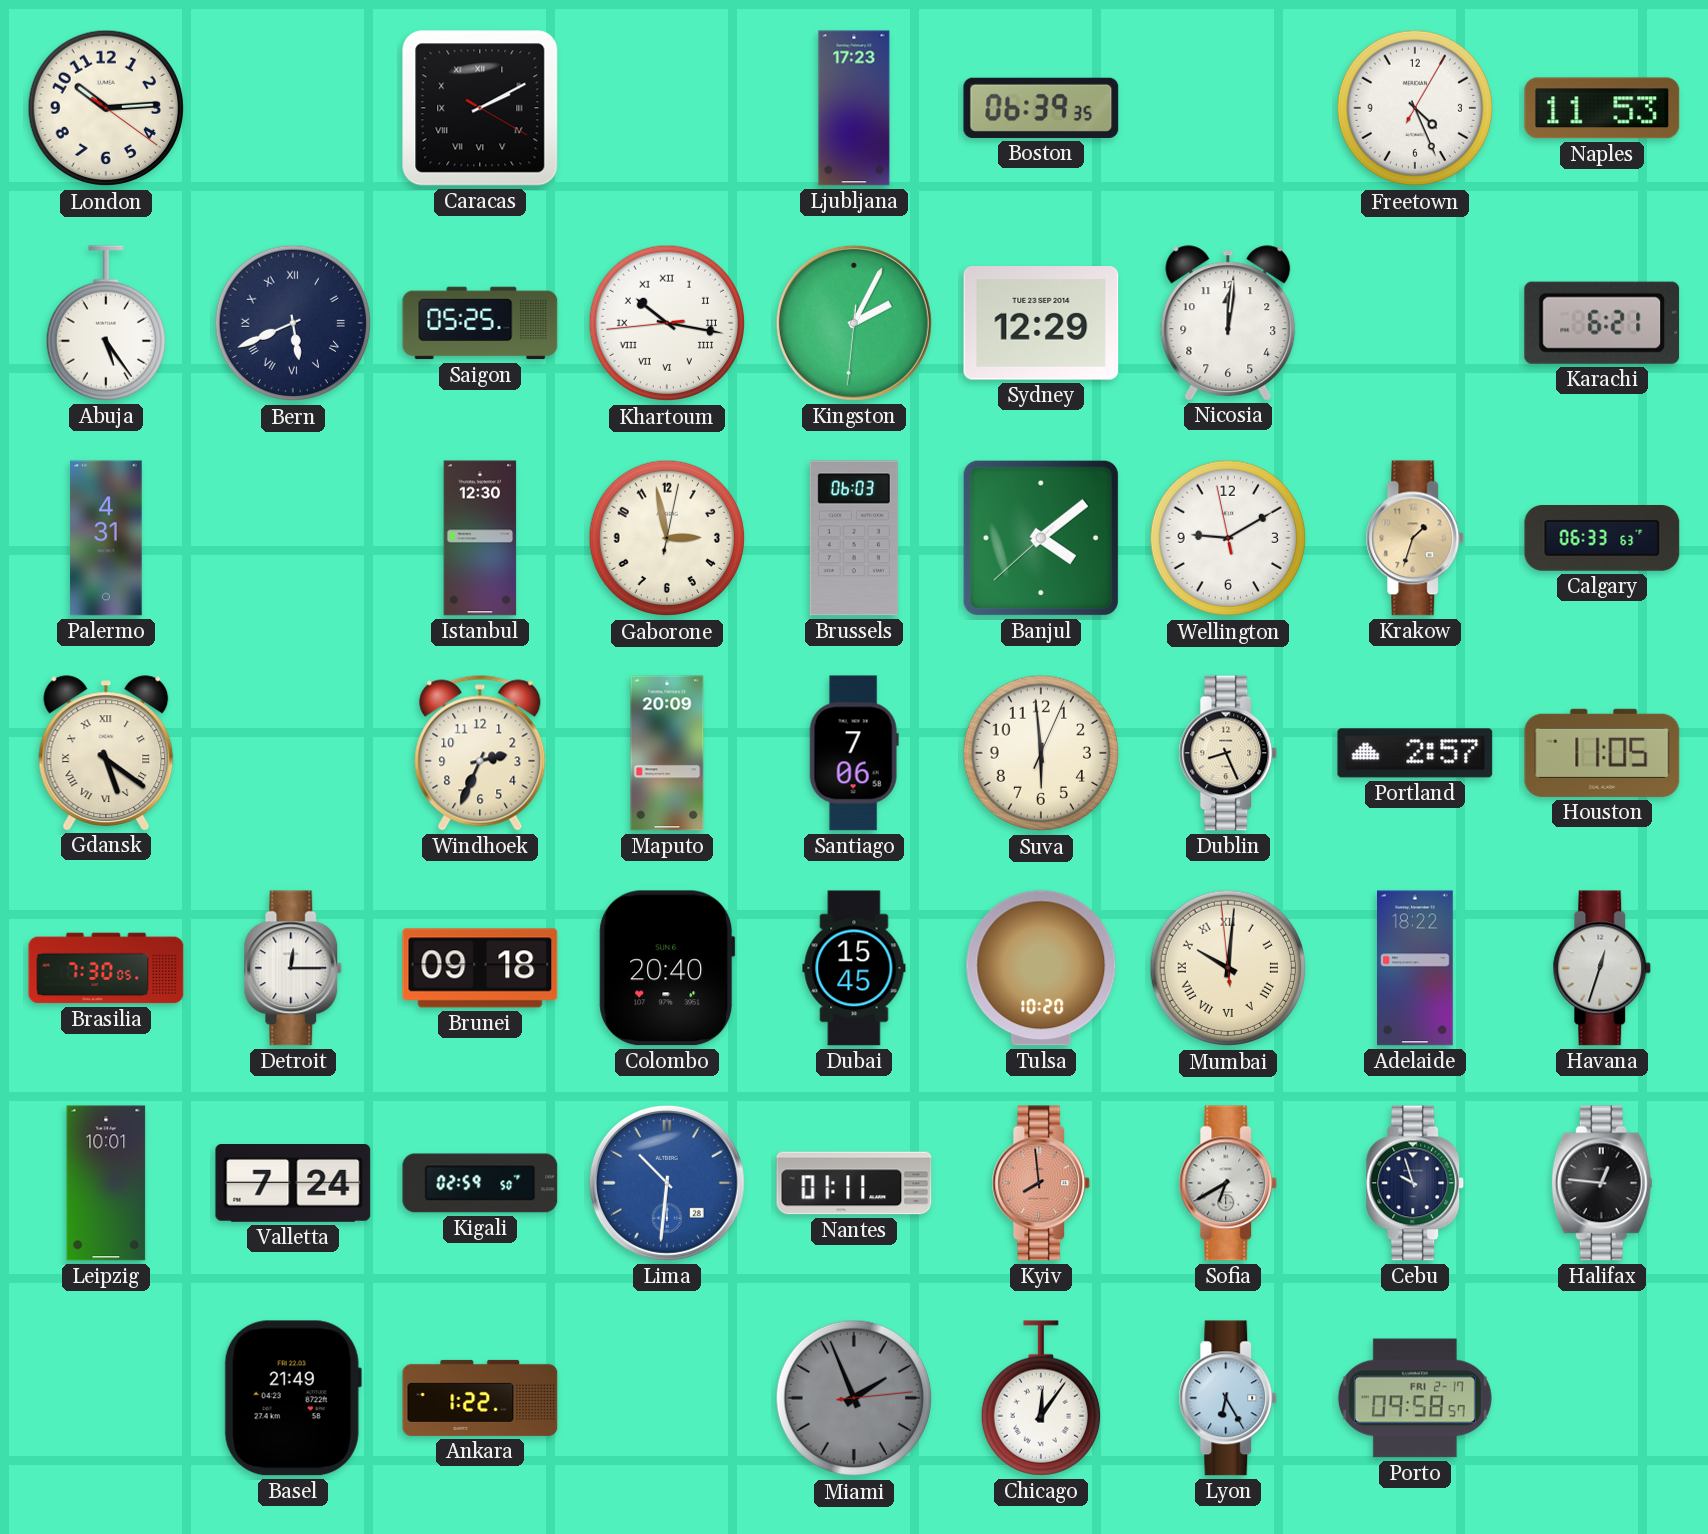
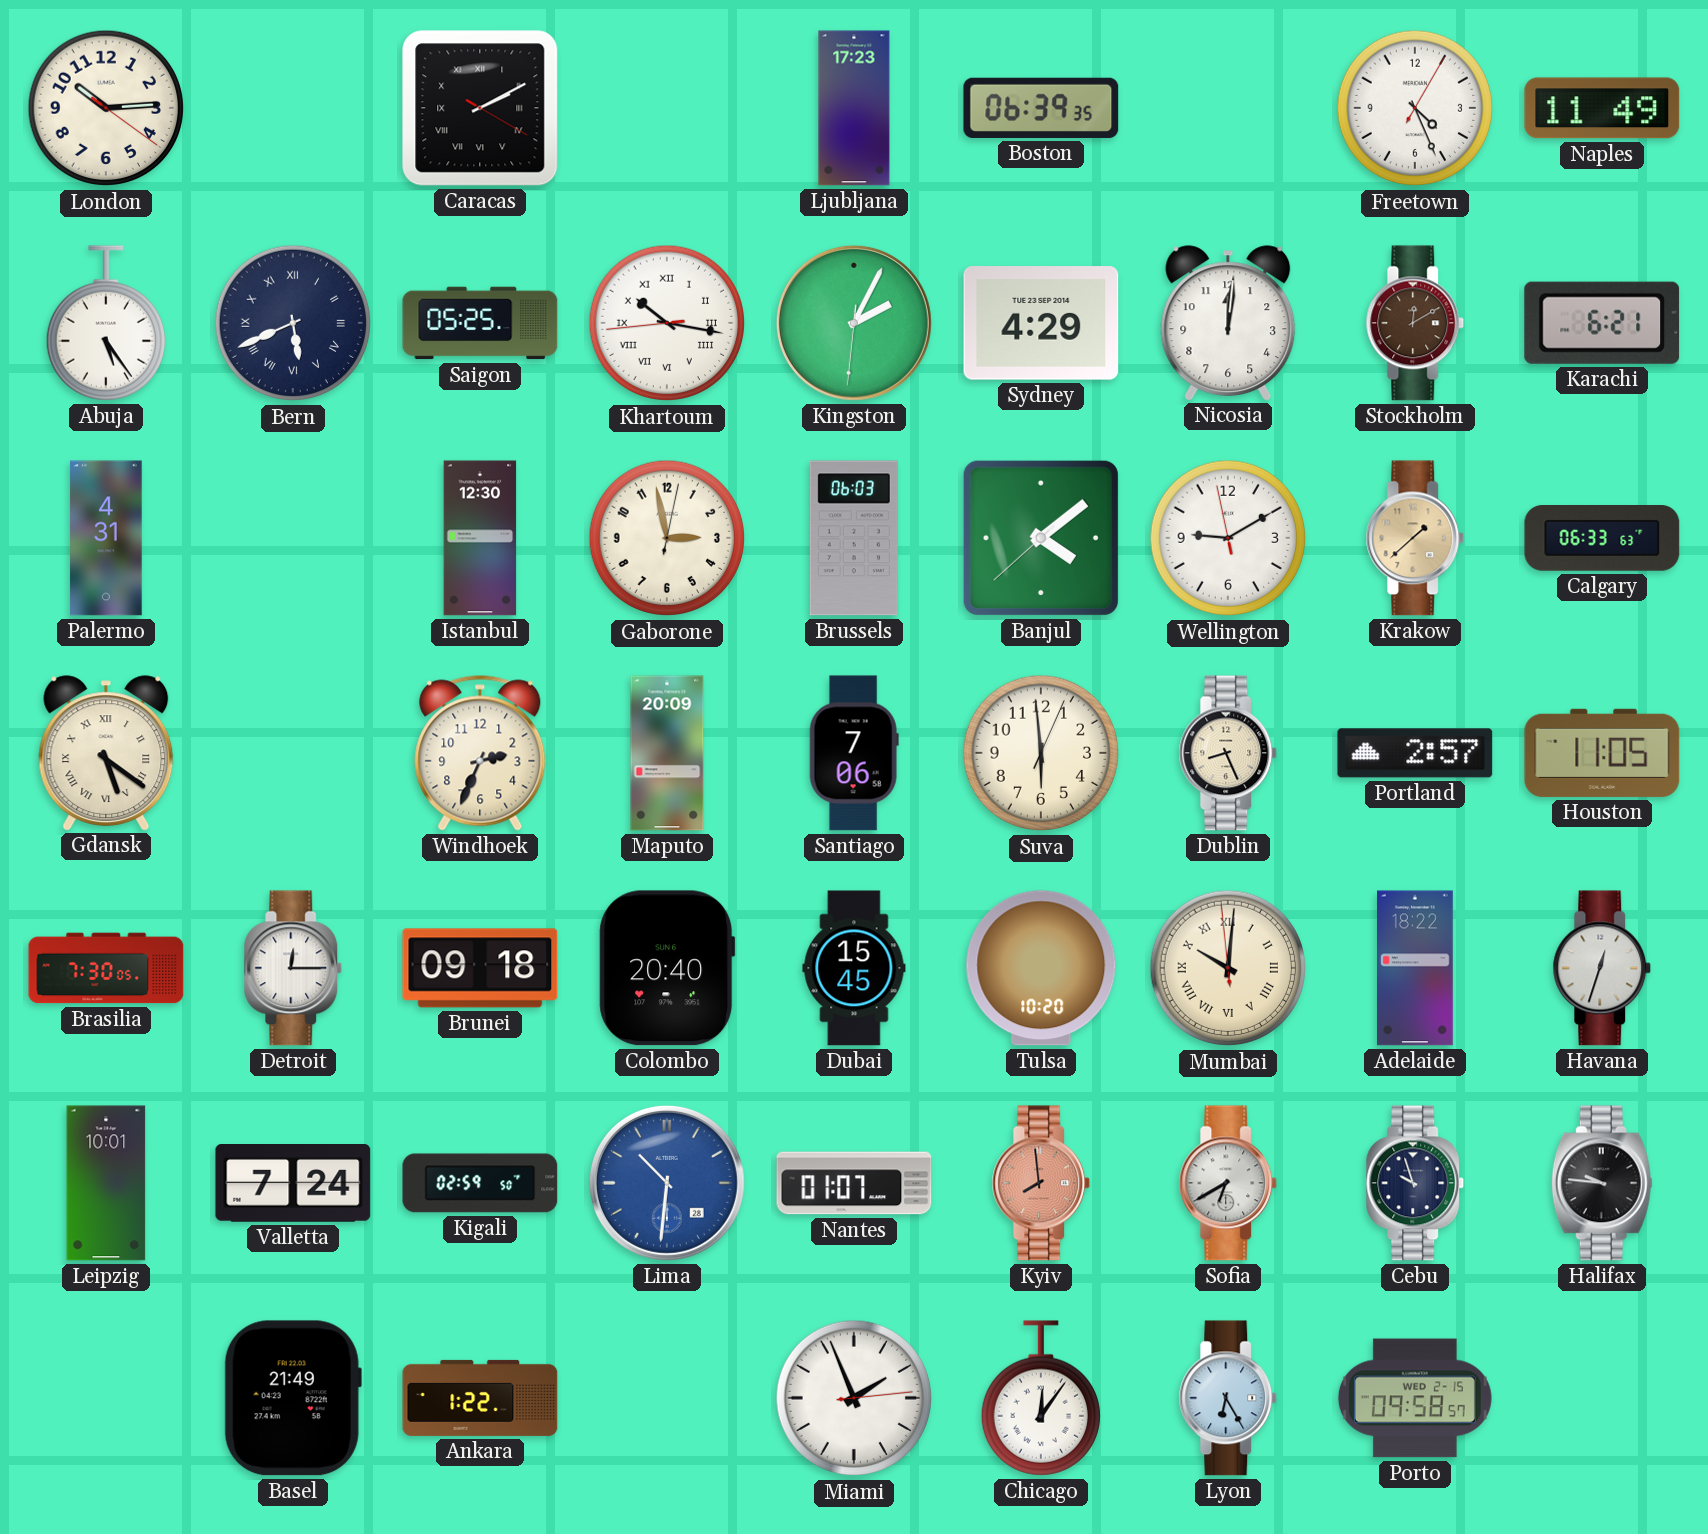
Naples: 11:53 -> 11:49
Sydney: 12:29 -> 4:29
Stockholm: none -> 12:10
Krakow: 1:33 -> 1:38
Nantes: 01:11 -> 01:07
Halifax: 12:46 -> 9:46
Miami dial: grey -> white
Porto date: FRI 2-17 -> WED 2-15
